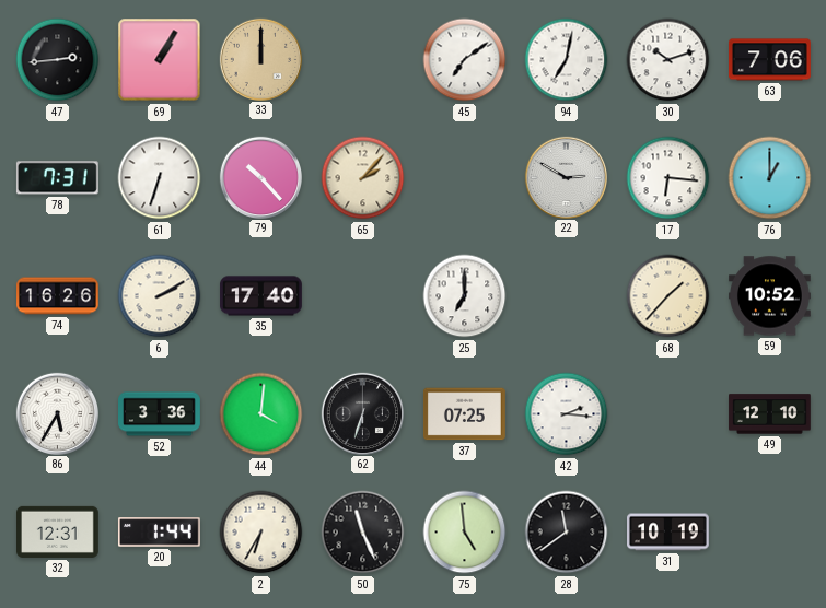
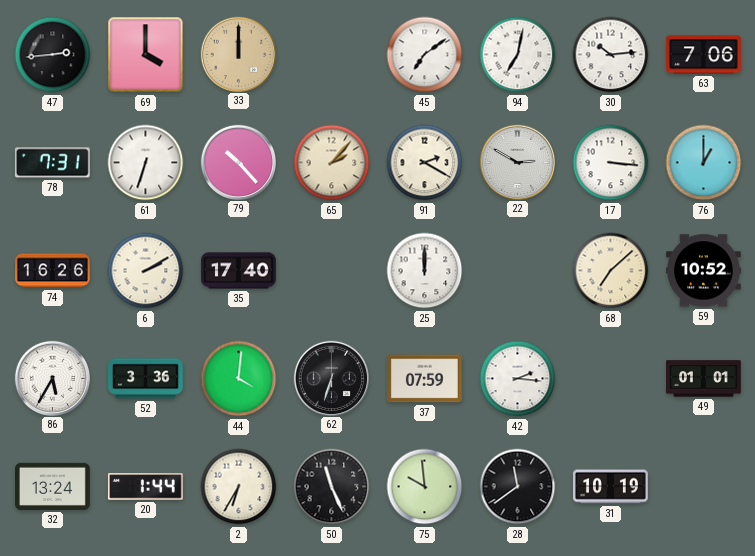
69: 1:05 -> 4:00
30: 10:12 -> 10:14
91: none -> 2:20
17: 6:16 -> 3:16
25: 7:00 -> 12:00
68: 1:37 -> 7:08
37: 07:25 -> 07:59
49: 12:10 -> 01:01
32: 12:31 -> 13:24
75: 4:59 -> 9:59
